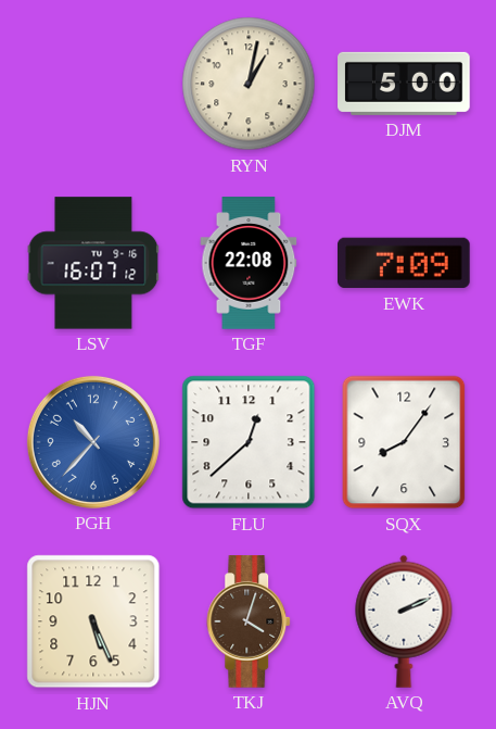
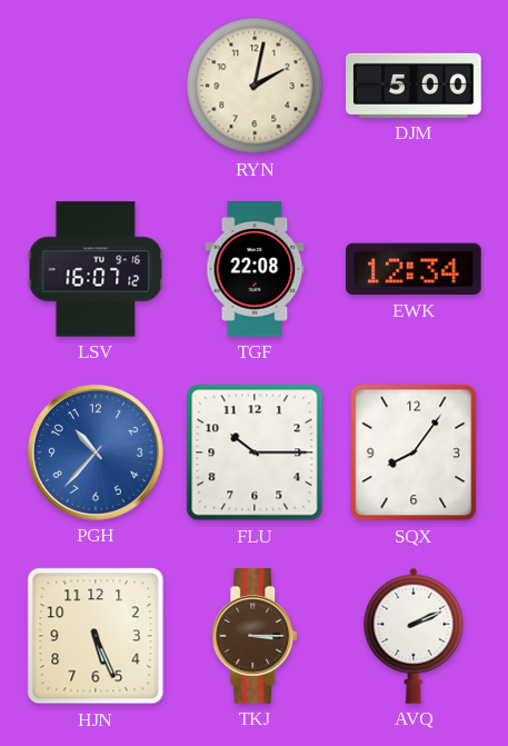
RYN: 1:02 -> 2:02
EWK: 7:09 -> 12:34
FLU: 12:38 -> 10:15
TKJ: 4:03 -> 3:15
